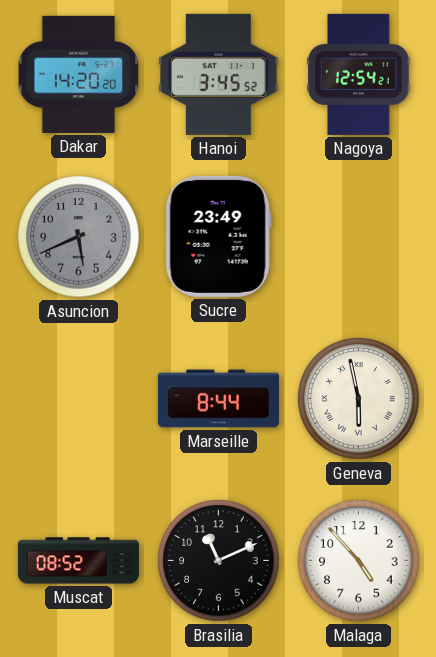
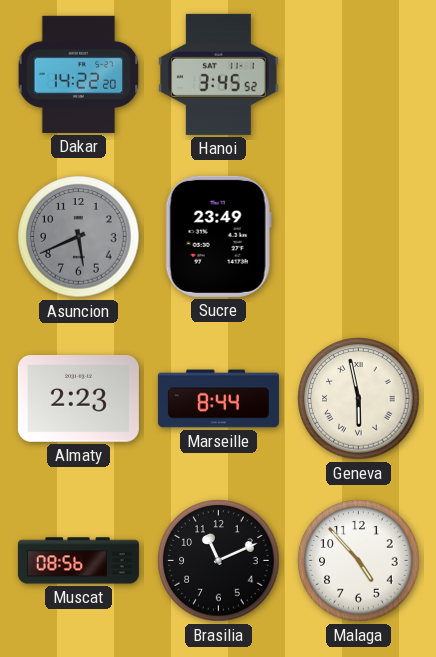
Dakar: 14:20 -> 14:22
Nagoya: 12:54 -> none
Almaty: none -> 2:23
Muscat: 08:52 -> 08:56
